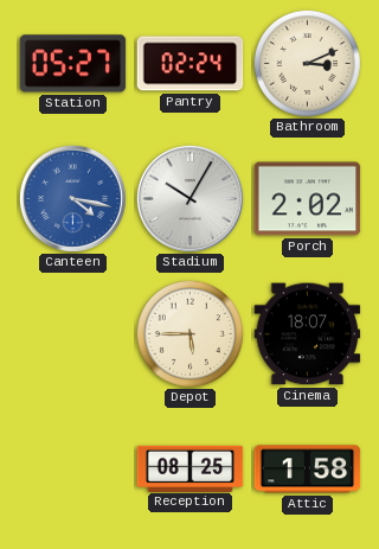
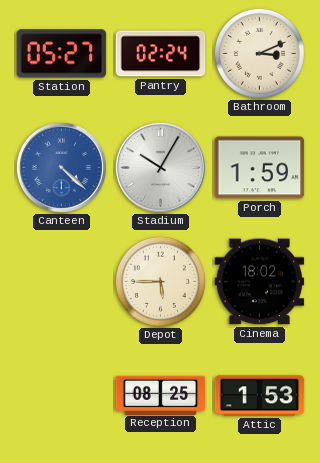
Canteen: 4:17 -> 4:22
Porch: 2:02 -> 1:59
Cinema: 18:07 -> 18:02
Attic: 1:58 -> 1:53
